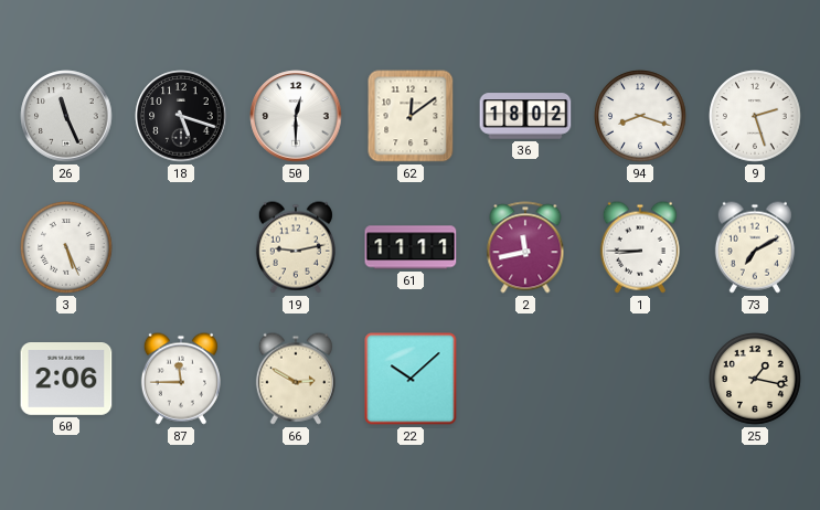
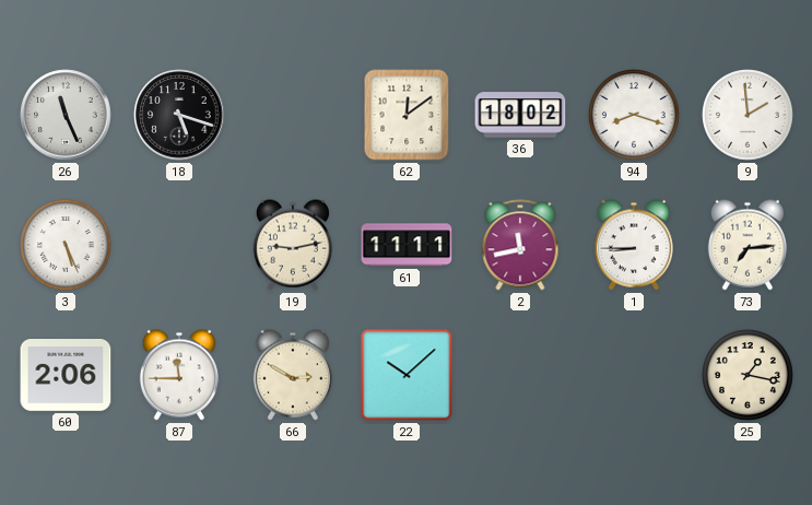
50: 12:30 -> none
9: 2:27 -> 1:59
73: 7:10 -> 7:14
